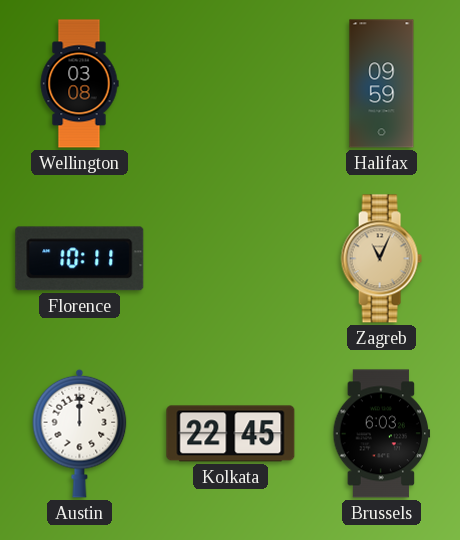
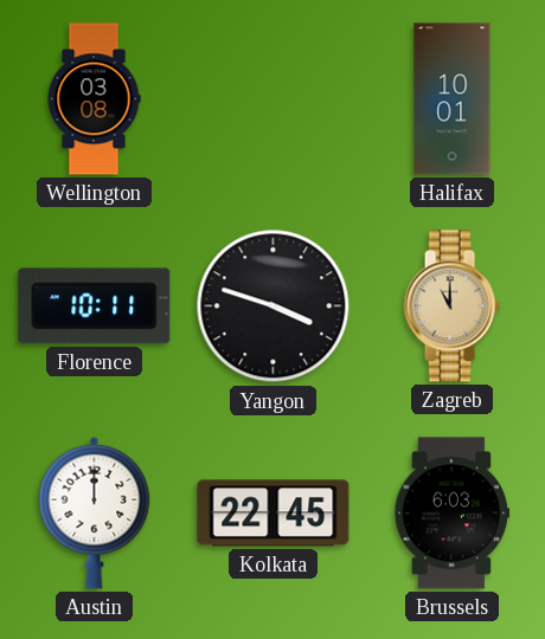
Halifax: 09:59 -> 10:01
Yangon: none -> 3:48
Zagreb: 11:04 -> 11:00
